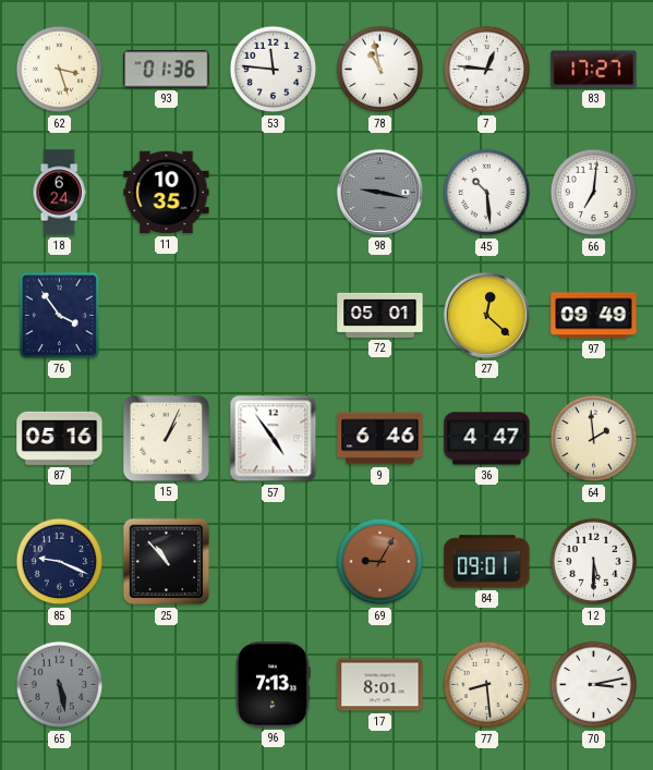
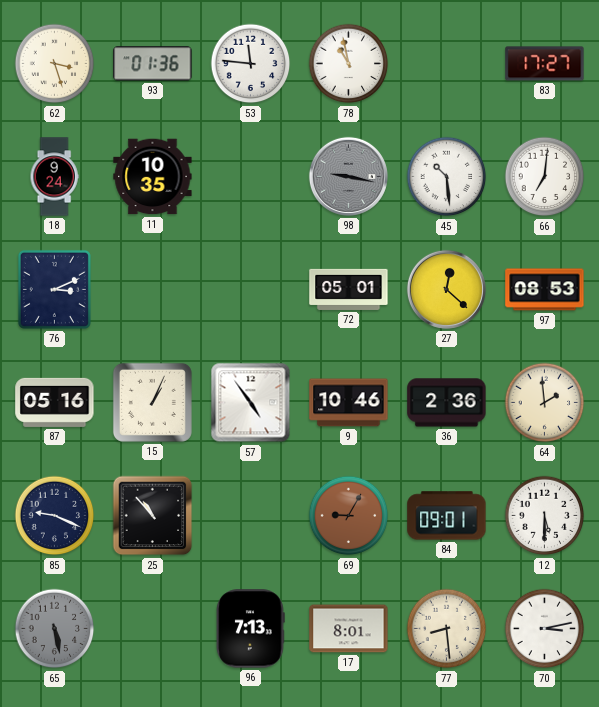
7: 12:46 -> none
18: 6:24 -> 9:24
76: 3:54 -> 3:11
97: 09:49 -> 08:53
9: 6:46 -> 10:46
36: 4:47 -> 2:36
